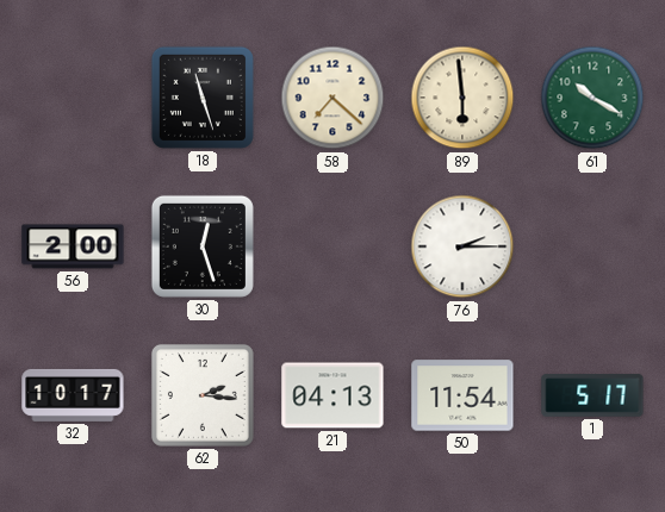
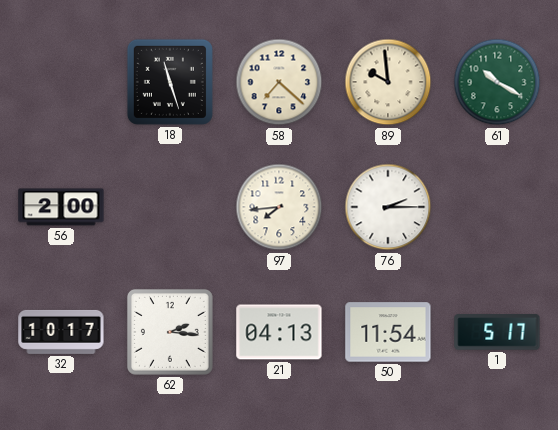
89: 5:59 -> 9:59
30: 12:27 -> none
97: none -> 7:44
